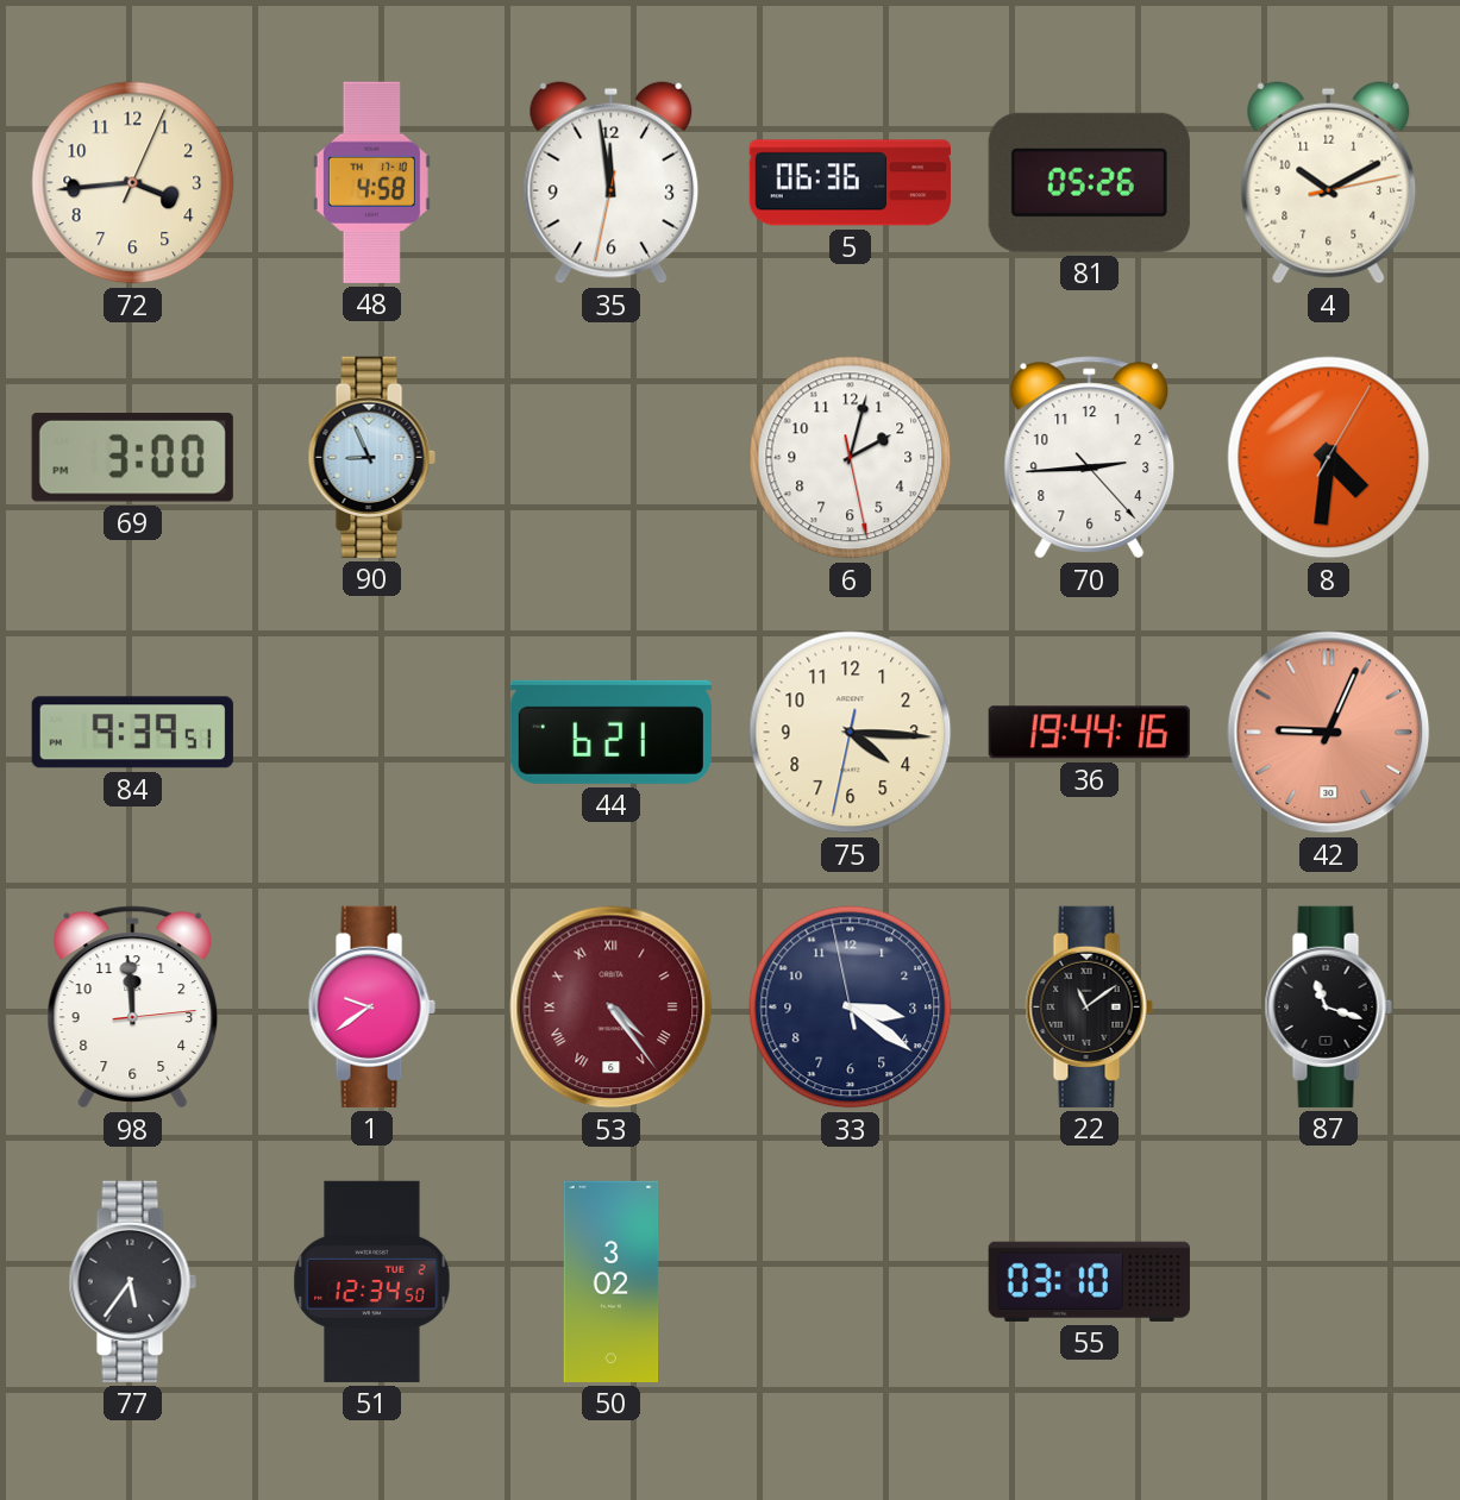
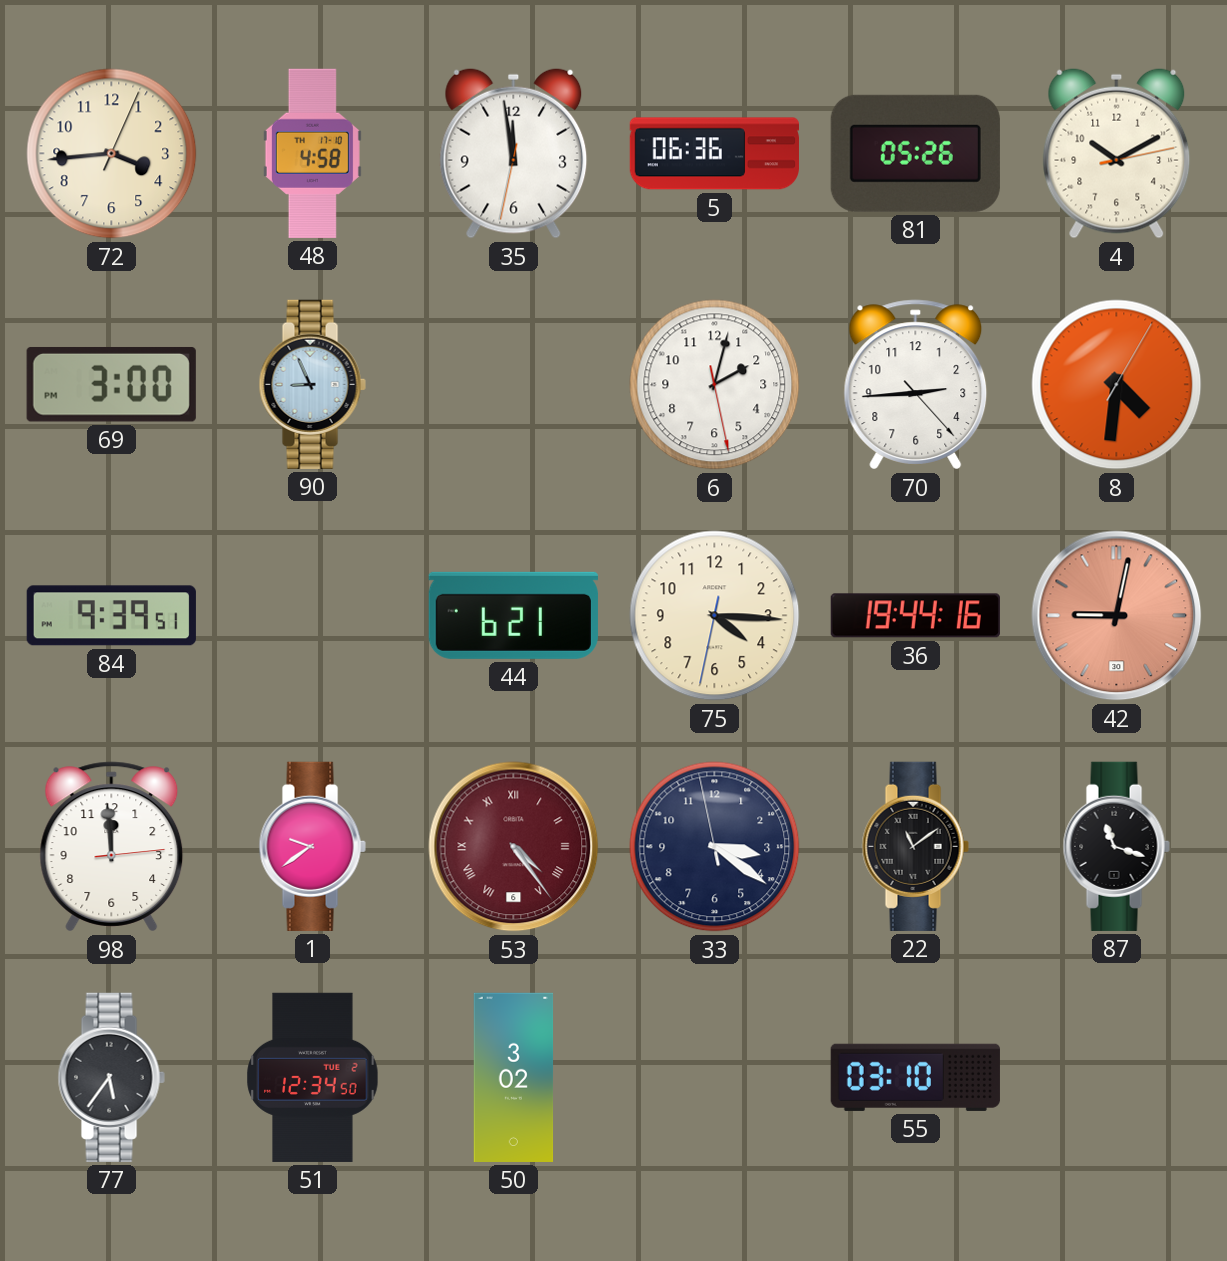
42: 9:04 -> 9:02
